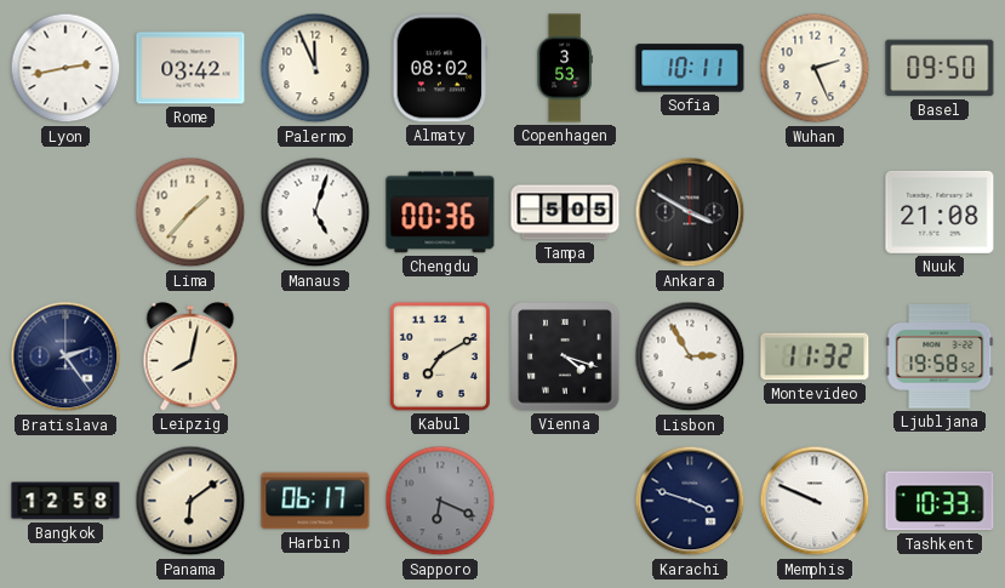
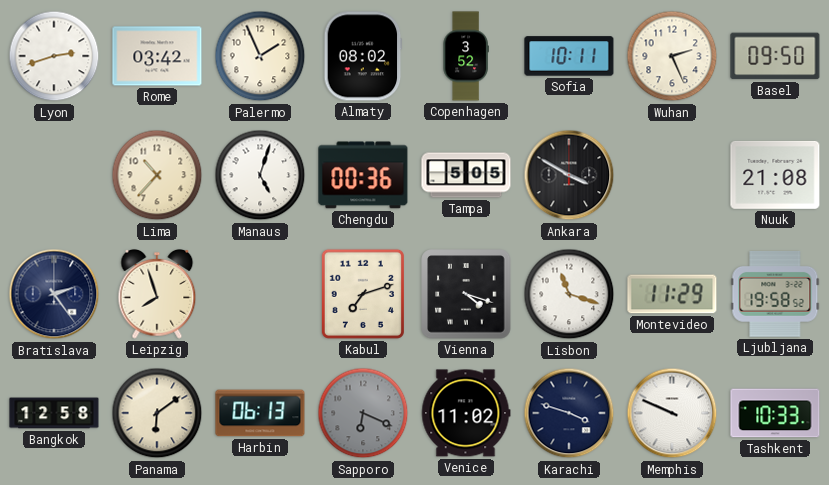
Lyon: 2:43 -> 2:42
Palermo: 11:56 -> 1:56
Copenhagen: 3:53 -> 3:52
Lima: 1:37 -> 10:37
Leipzig: 8:02 -> 7:57
Kabul: 7:10 -> 7:12
Lisbon: 2:55 -> 11:18
Montevideo: 11:32 -> 11:29
Harbin: 06:17 -> 06:13
Venice: none -> 11:02
